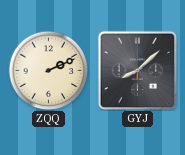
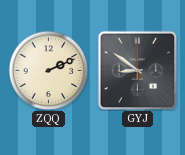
GYJ: 8:08 -> 8:51
